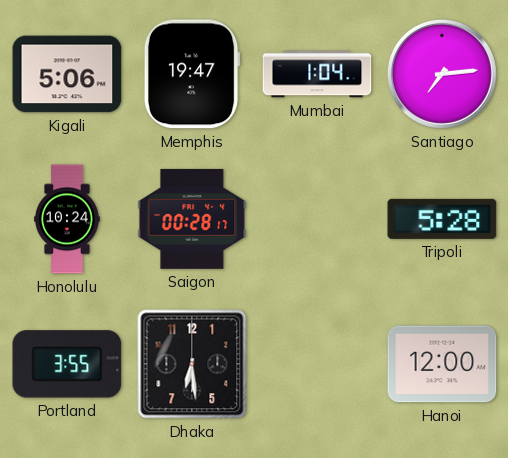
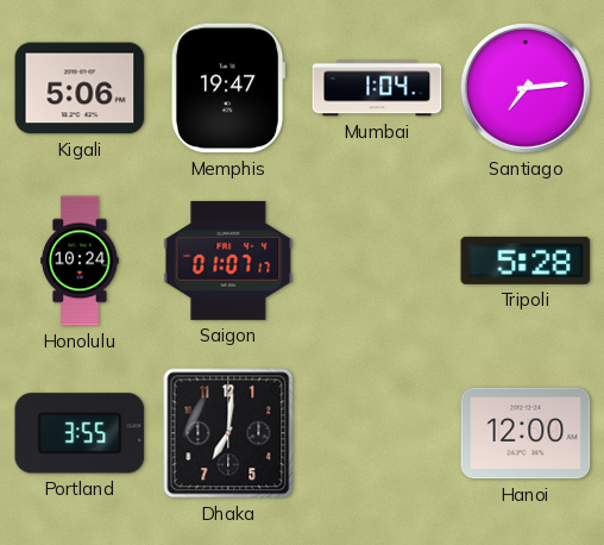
Saigon: 00:28 -> 01:07
Dhaka: 6:29 -> 7:01
